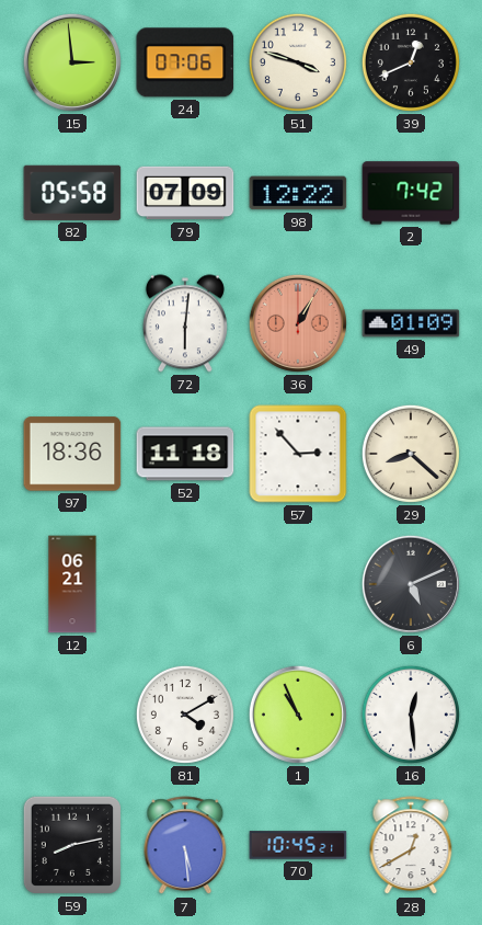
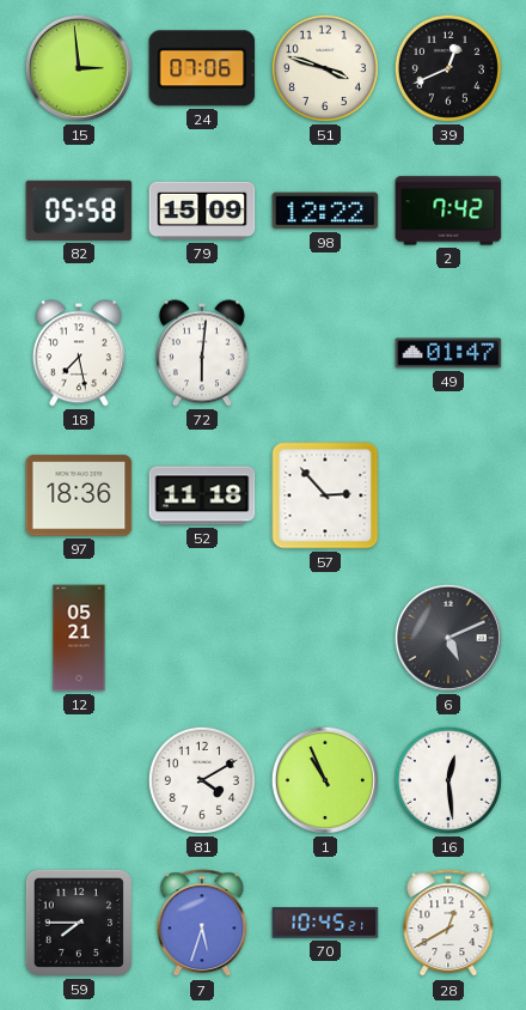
79: 07:09 -> 15:09
18: none -> 7:28
36: 1:05 -> none
49: 01:09 -> 01:47
29: 8:22 -> none
12: 06:21 -> 05:21
59: 8:13 -> 7:45
7: 5:29 -> 5:33
